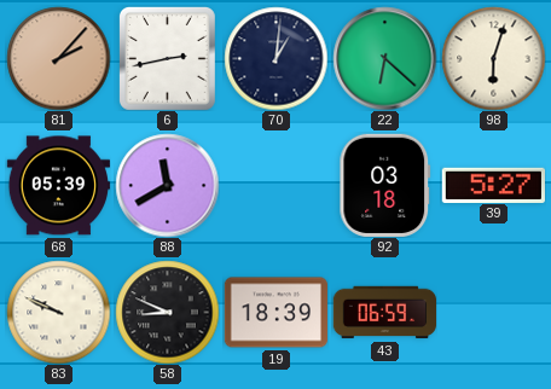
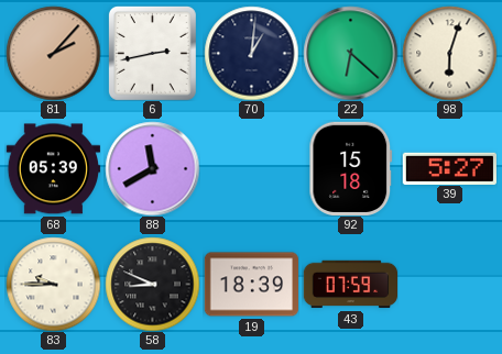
92: 03:18 -> 15:18
83: 9:49 -> 9:45
43: 06:59 -> 07:59
